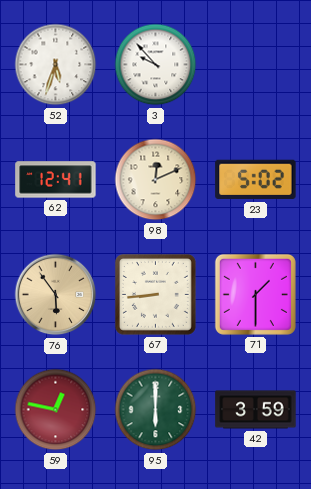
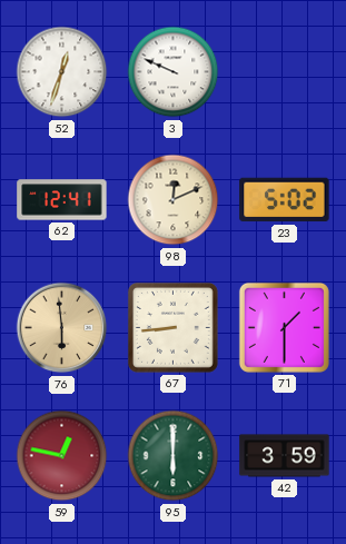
52: 5:33 -> 12:33
3: 9:53 -> 9:49
76: 5:54 -> 5:59
